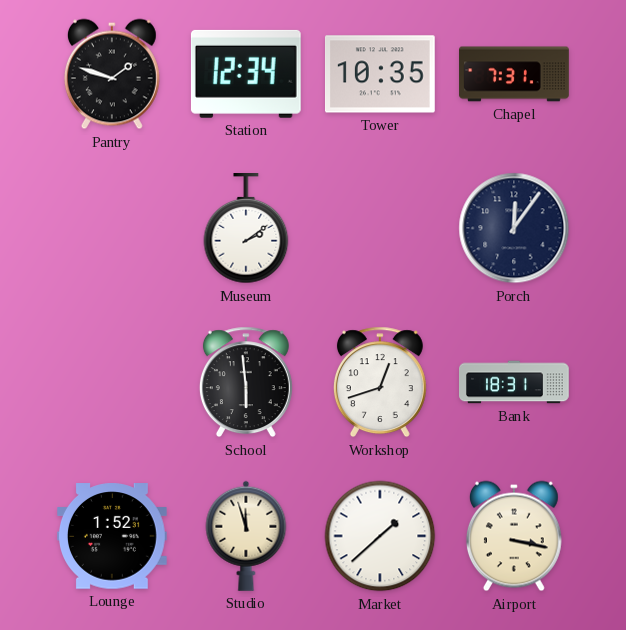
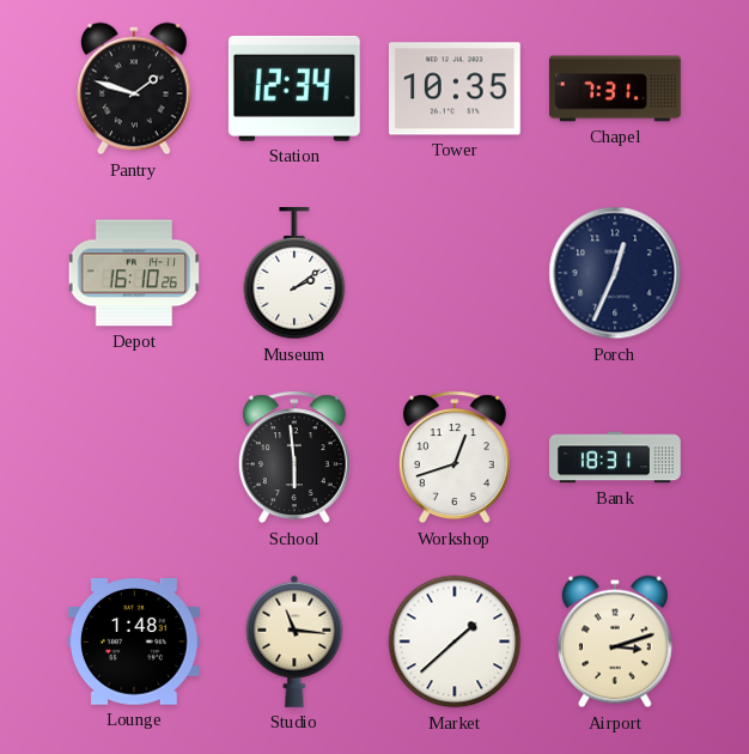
Depot: none -> 16:10
Porch: 12:06 -> 12:34
Lounge: 1:52 -> 1:48
Studio: 11:57 -> 11:16
Airport: 3:17 -> 3:12
